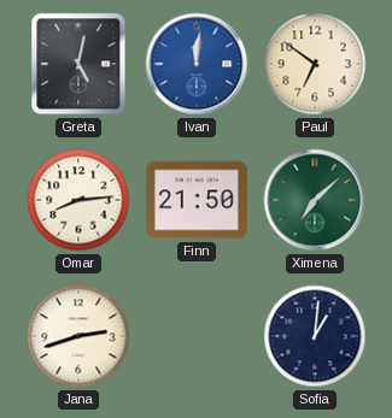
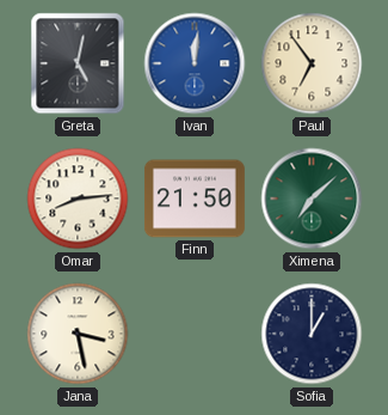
Paul: 6:51 -> 6:54
Jana: 2:42 -> 3:28
Sofia: 1:01 -> 1:00
